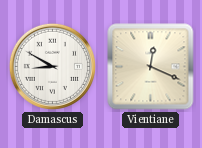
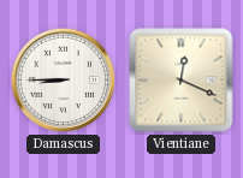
Damascus: 8:50 -> 8:45
